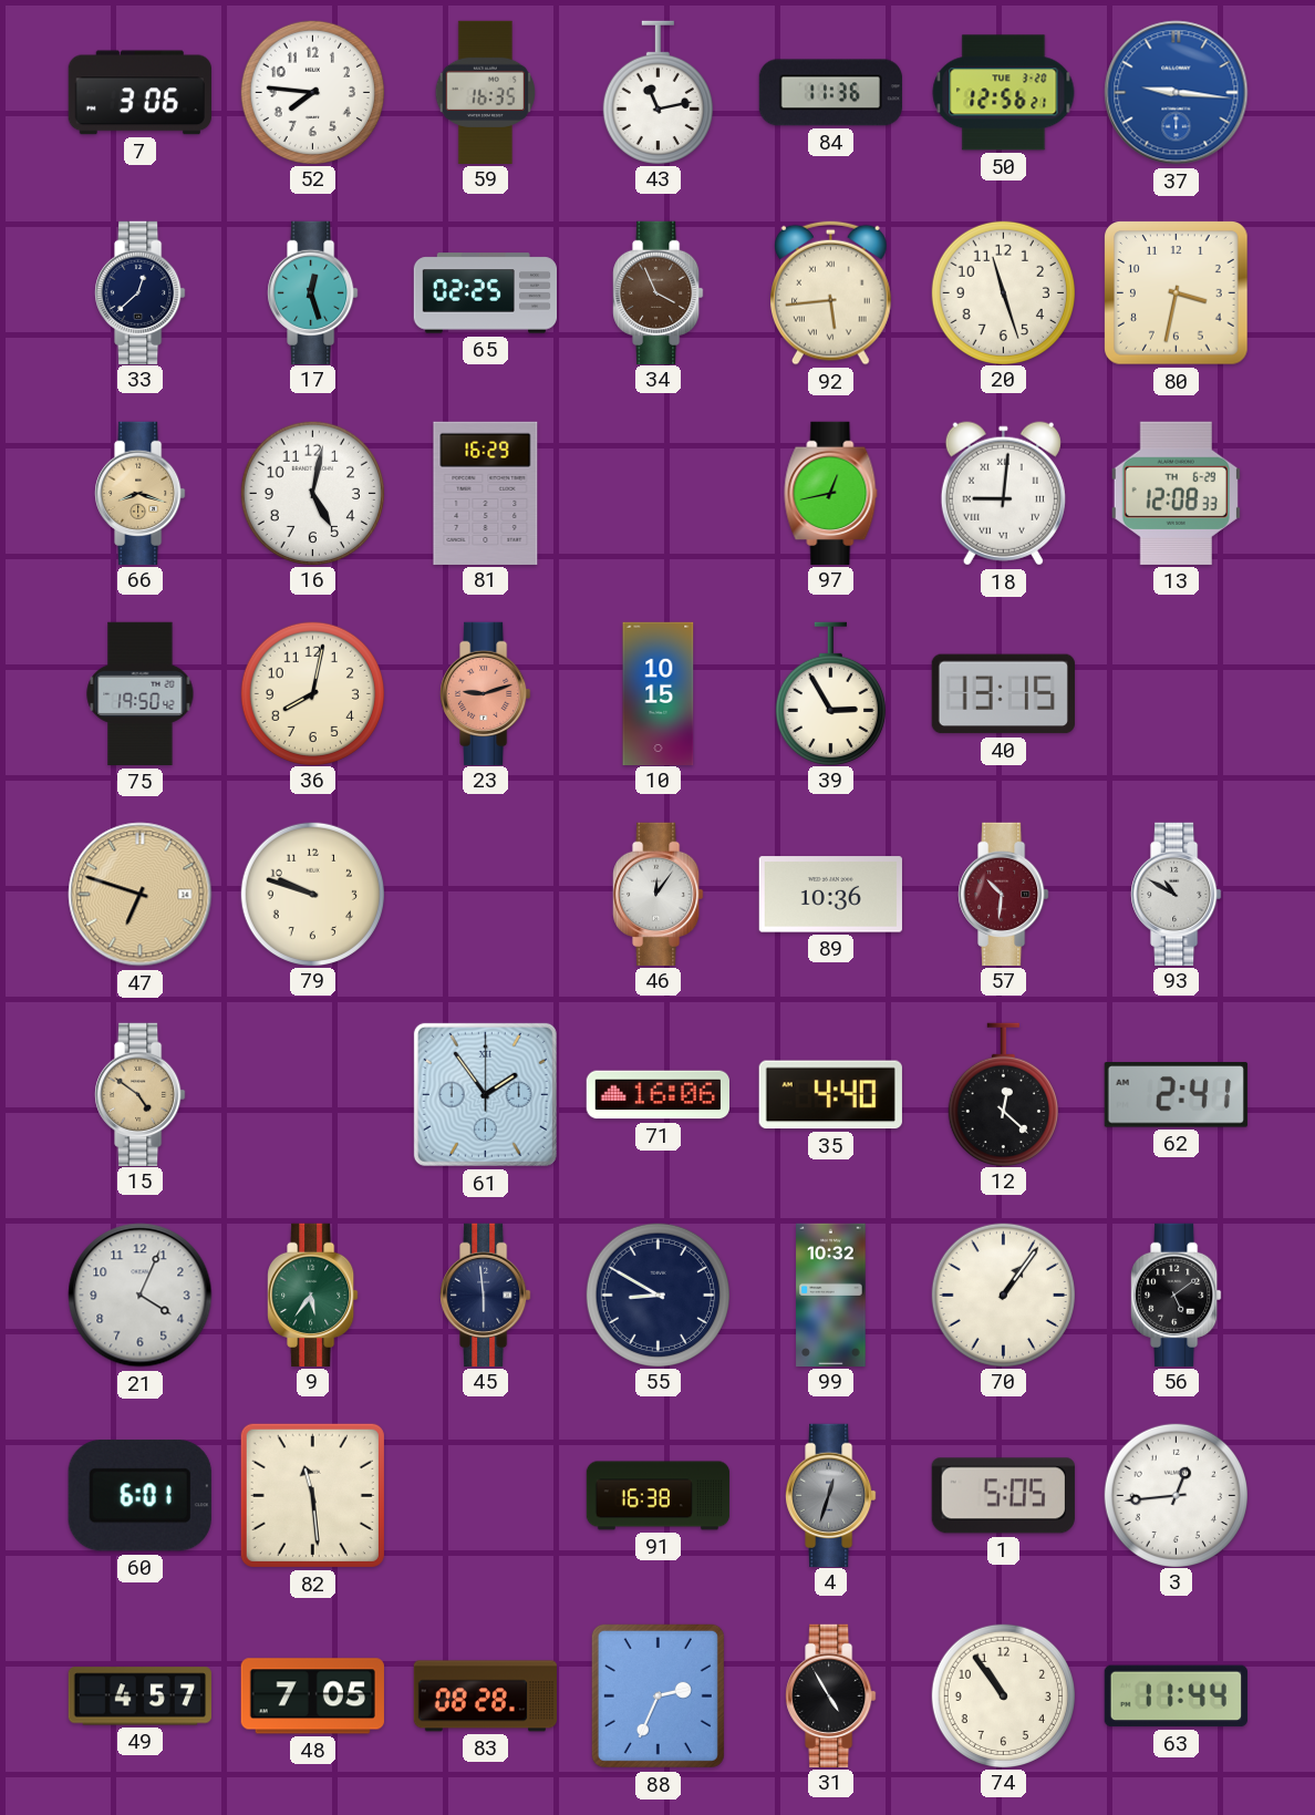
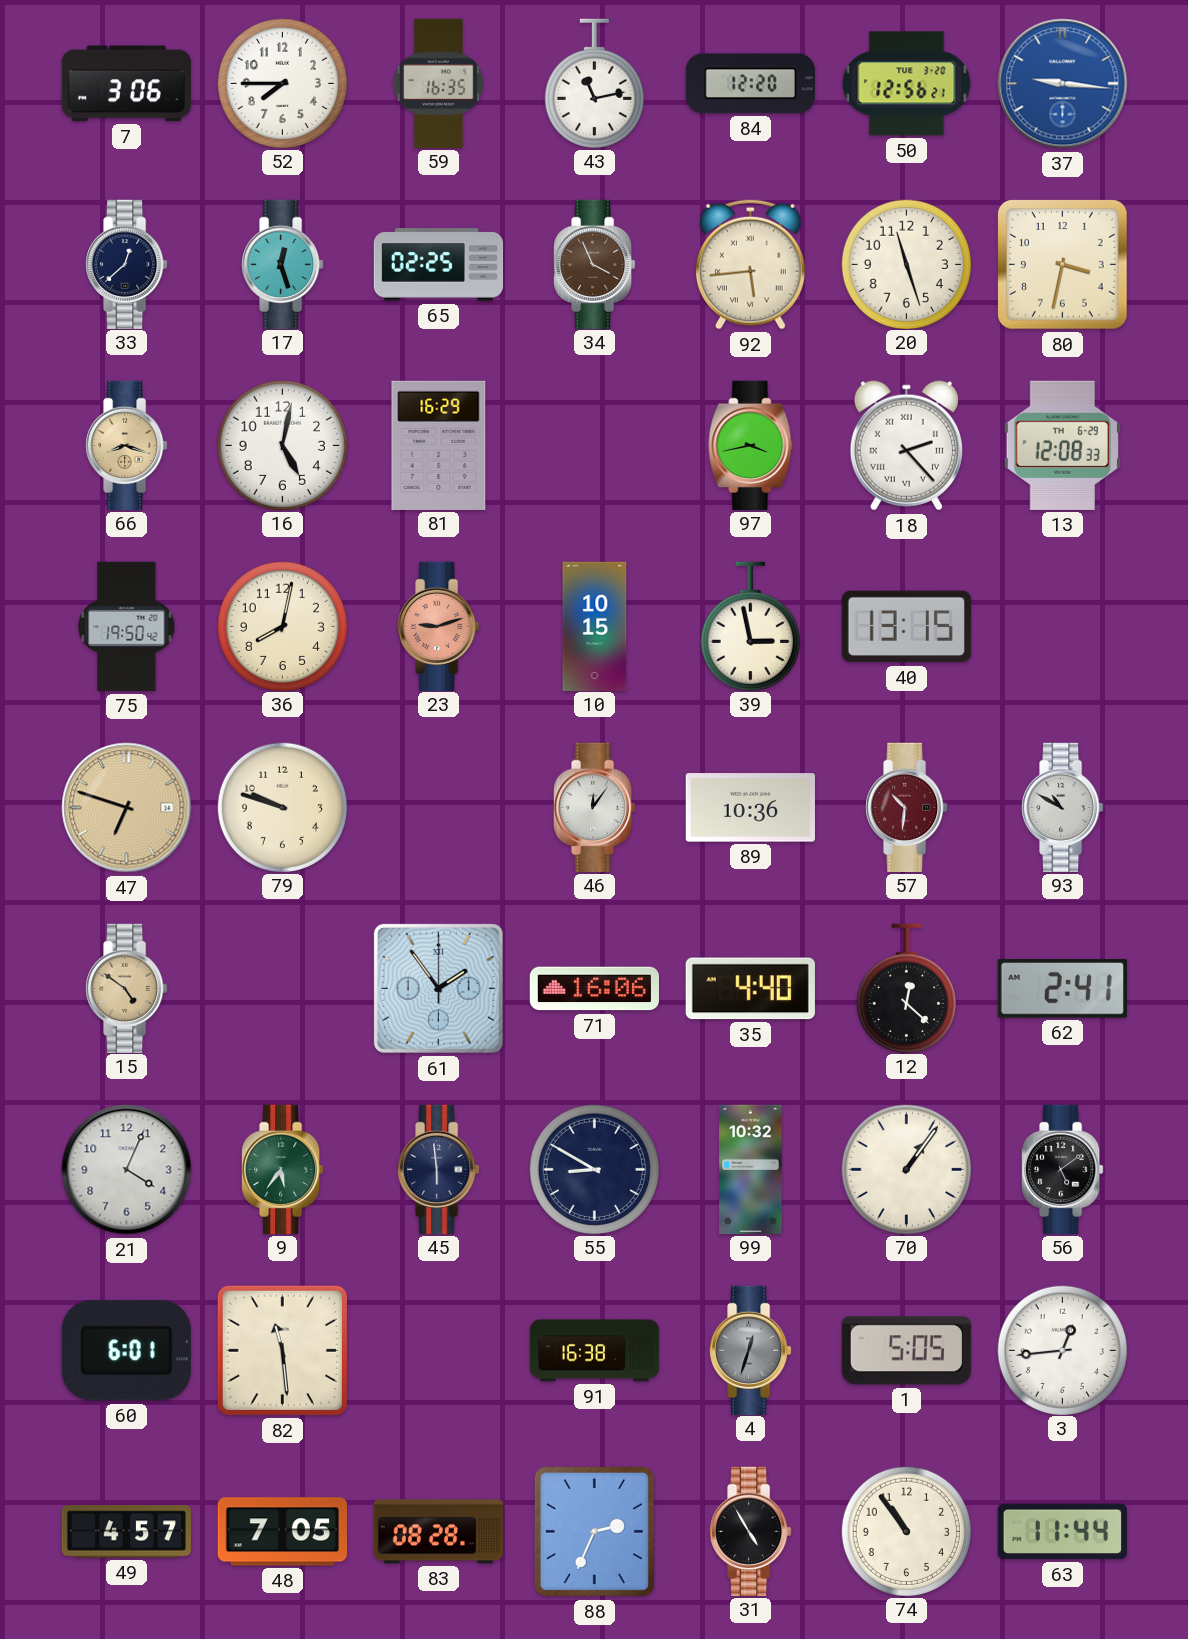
52: 7:46 -> 7:45
84: 11:36 -> 12:20
97: 12:43 -> 3:43
18: 9:01 -> 2:23
39: 2:55 -> 2:58
